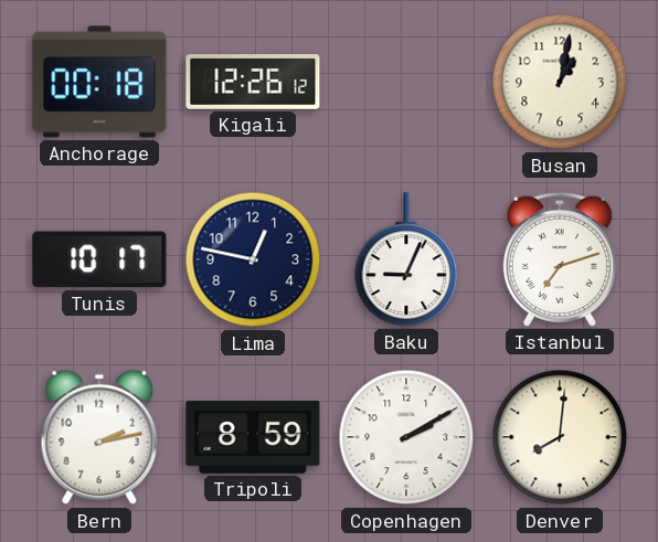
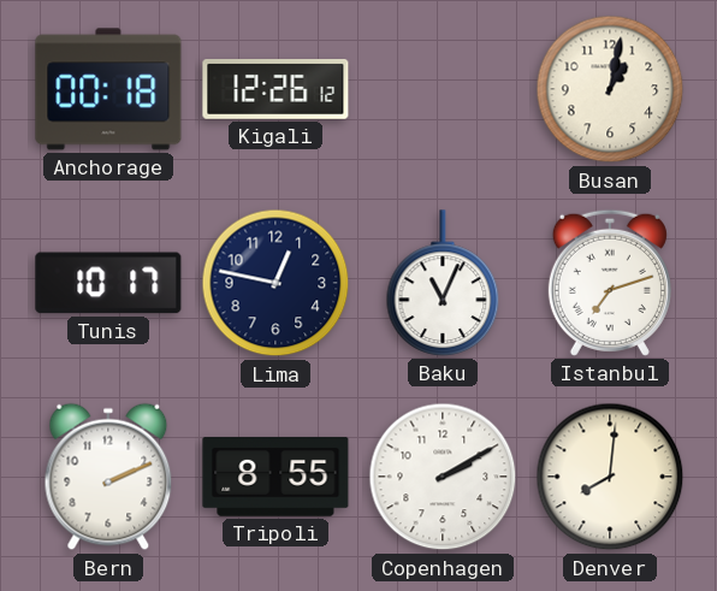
Baku: 9:04 -> 11:04
Bern: 2:13 -> 2:11
Tripoli: 8:59 -> 8:55
